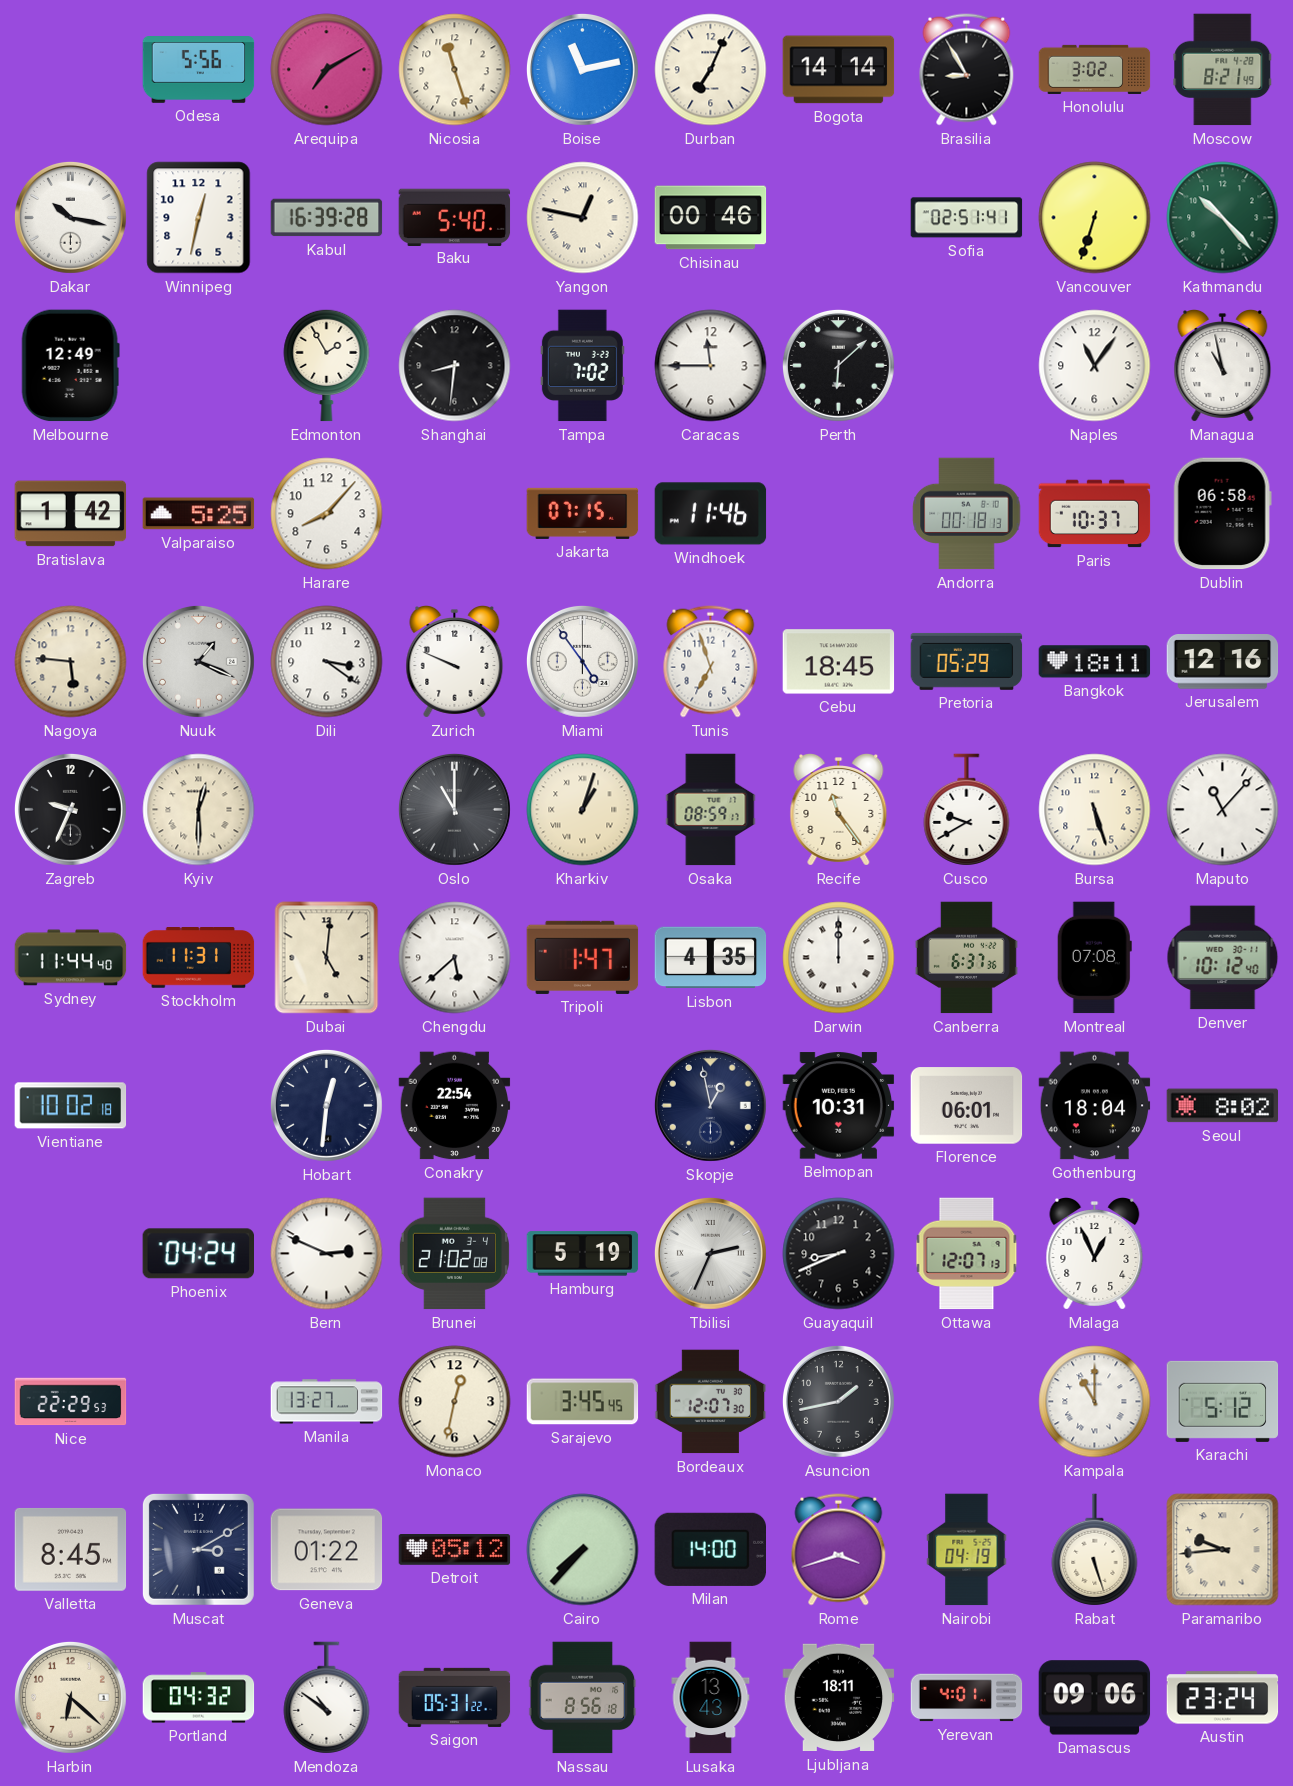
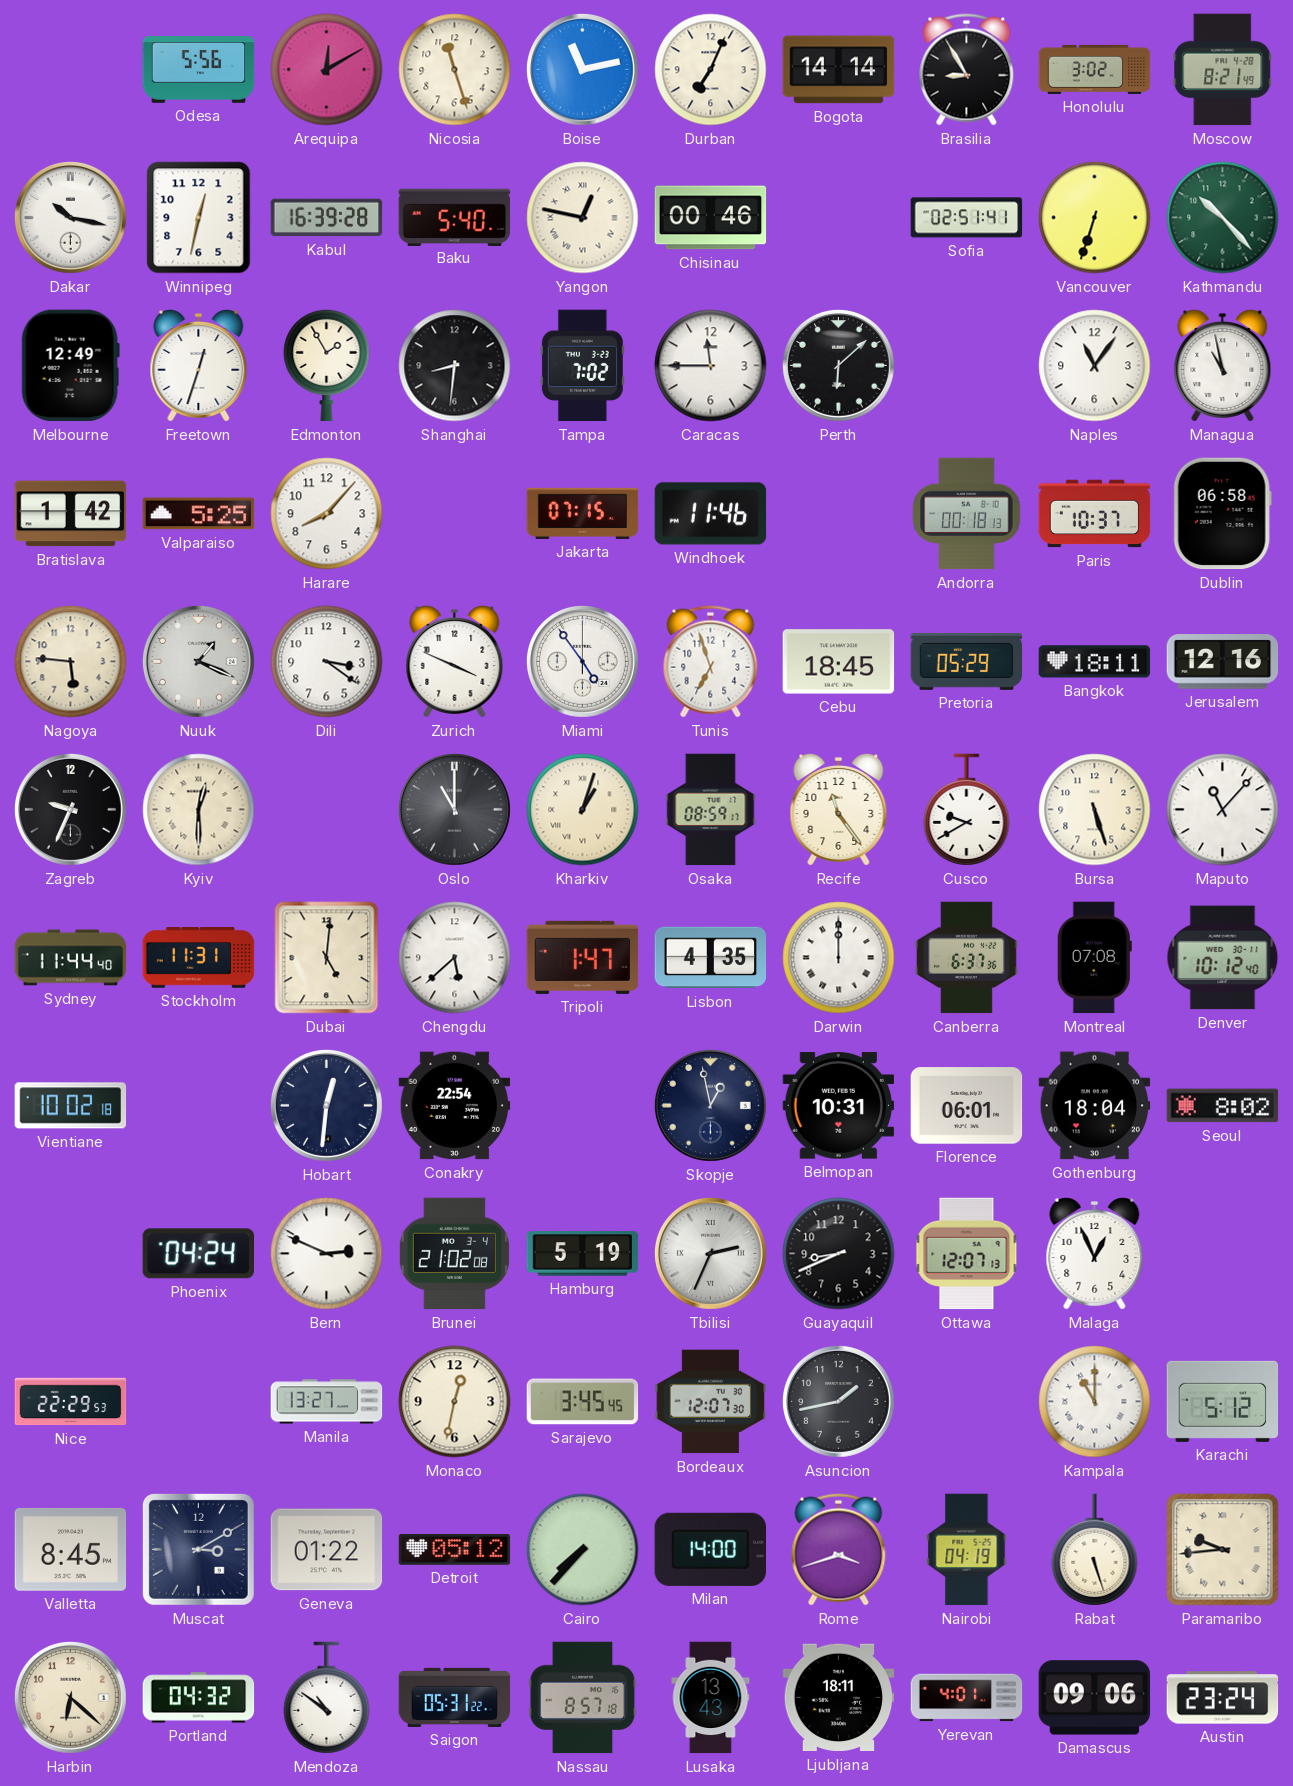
Arequipa: 7:10 -> 12:10
Freetown: none -> 12:33
Zurich: 9:49 -> 3:49
Nassau: 8:56 -> 8:57
